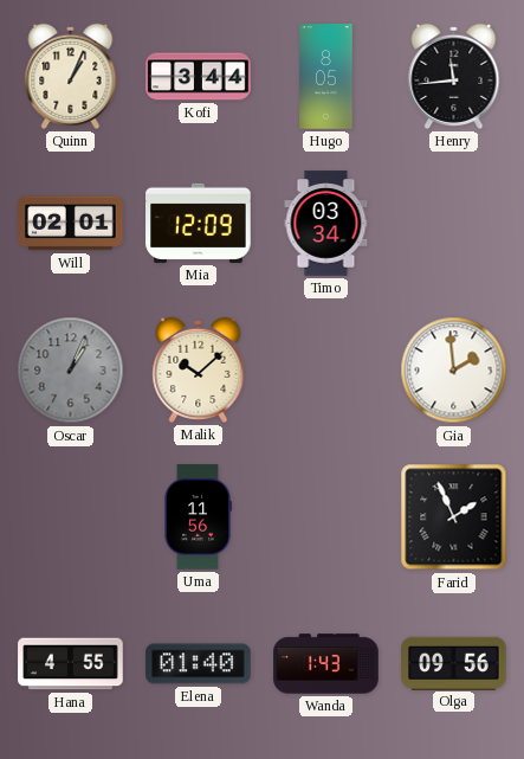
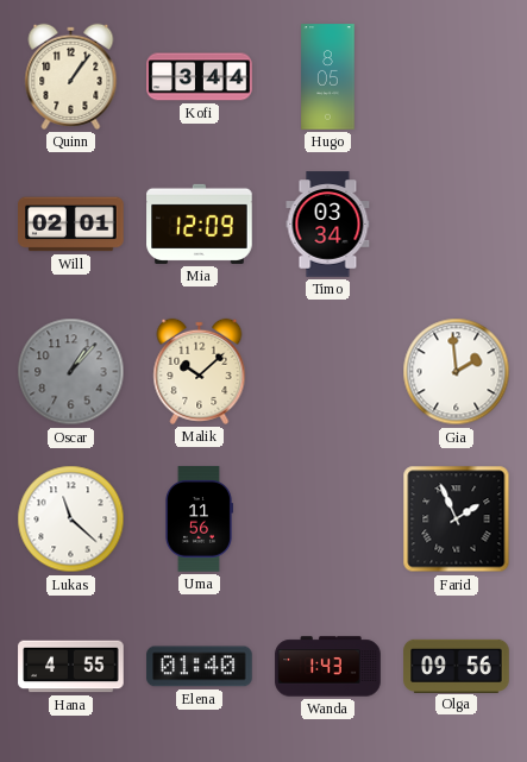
Quinn: 1:04 -> 1:06
Henry: 11:44 -> none
Oscar: 1:04 -> 1:07
Lukas: none -> 11:22
